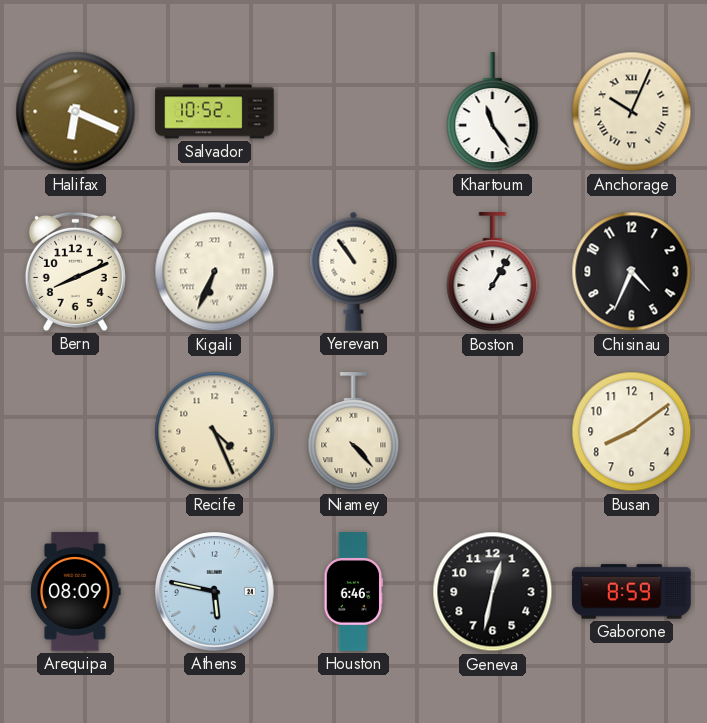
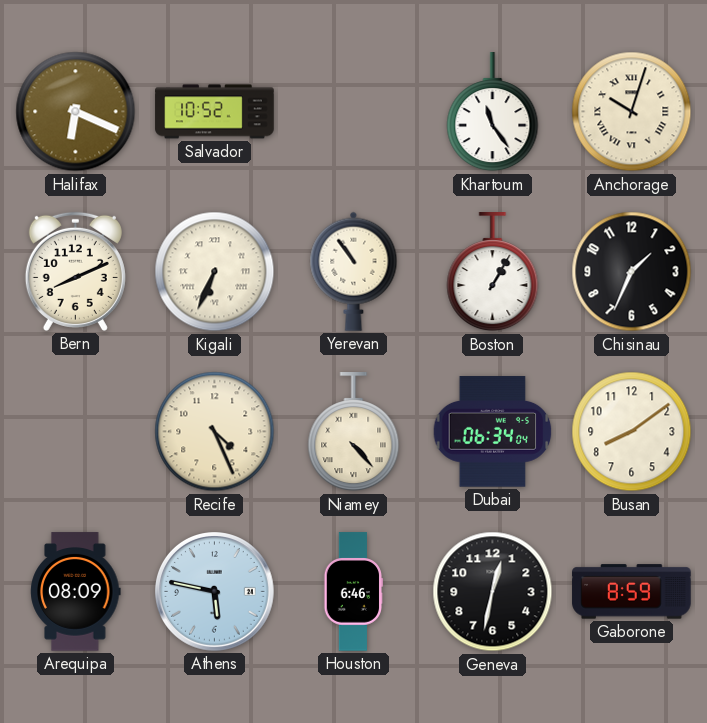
Anchorage: 10:04 -> 10:03
Chisinau: 4:34 -> 1:34
Dubai: none -> 06:34
